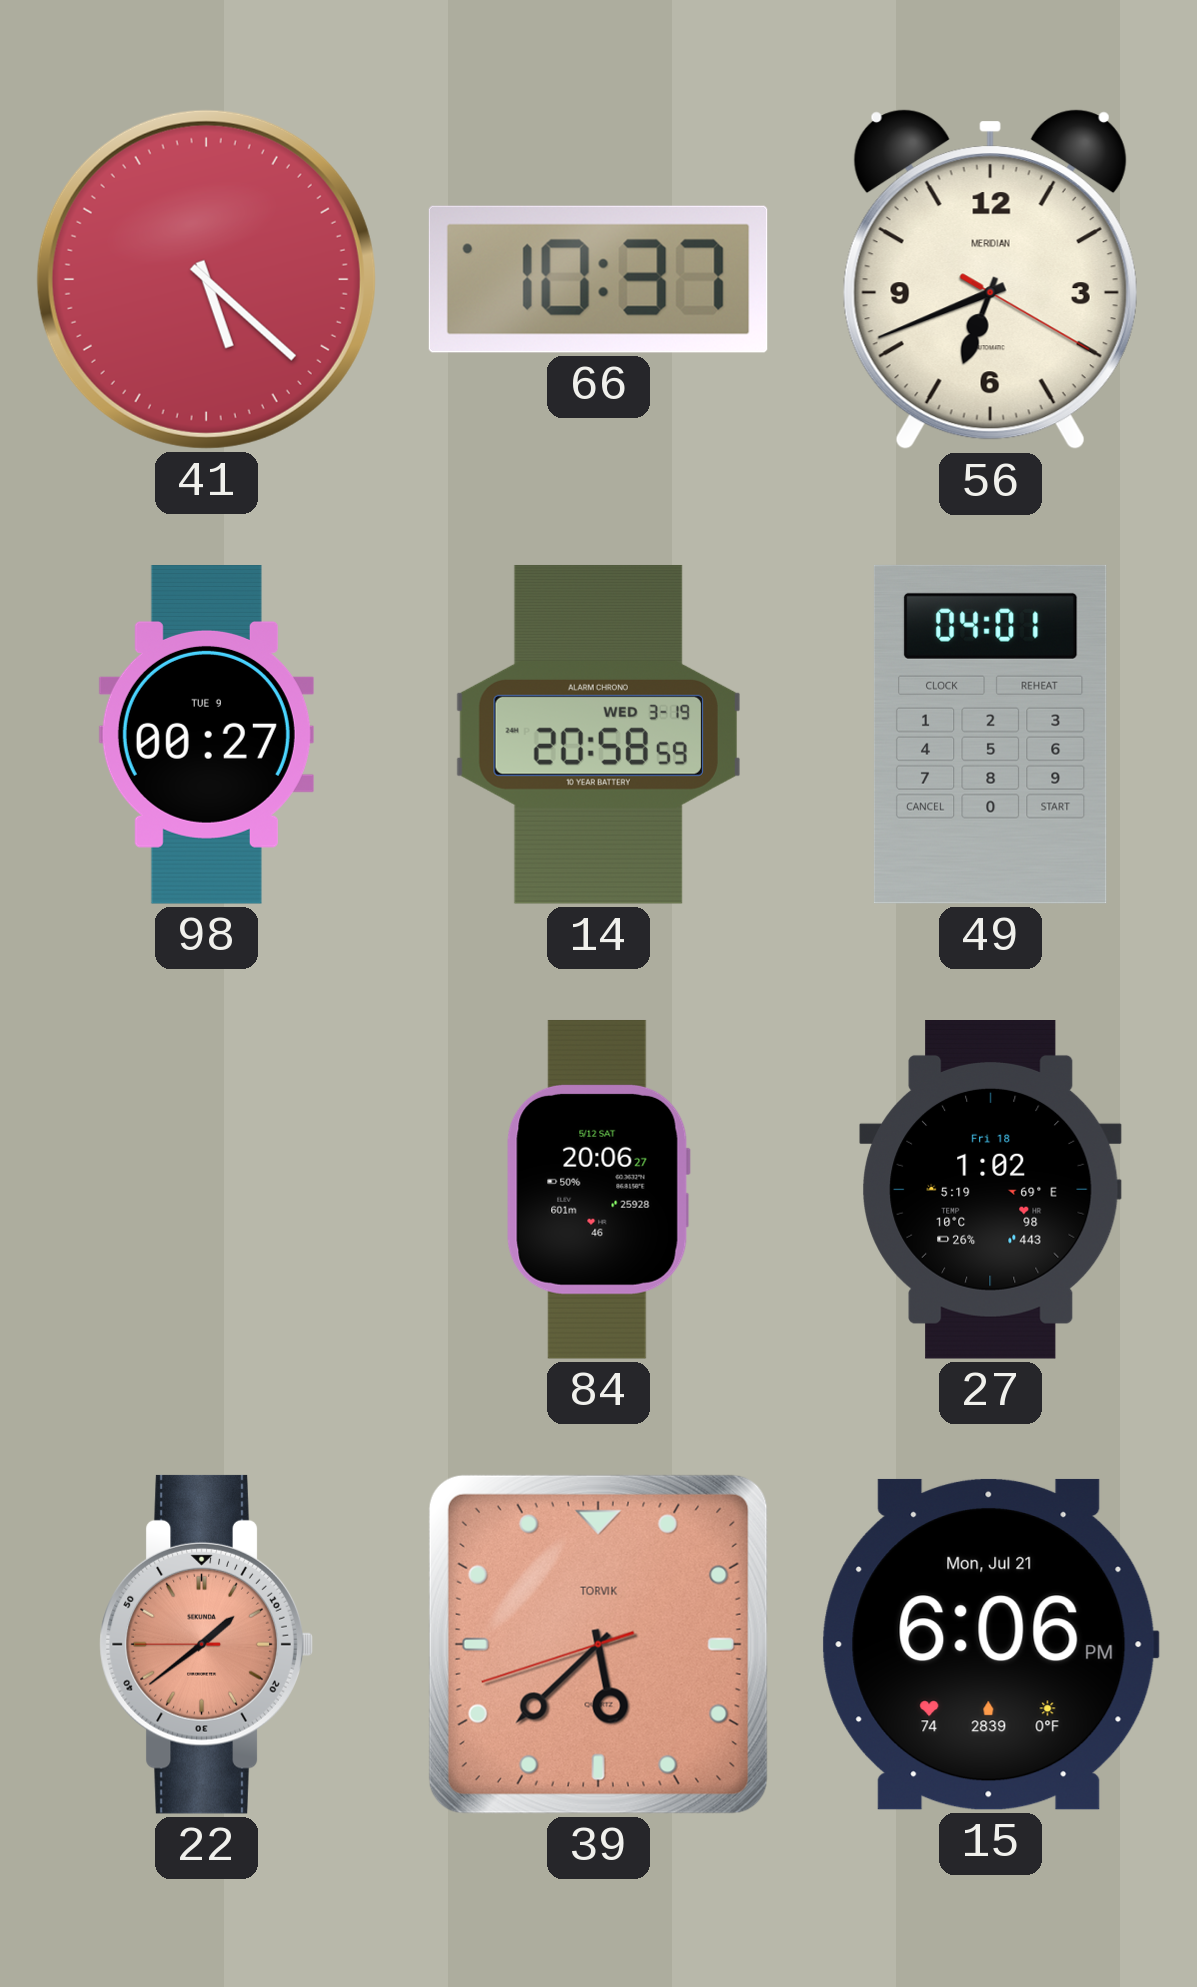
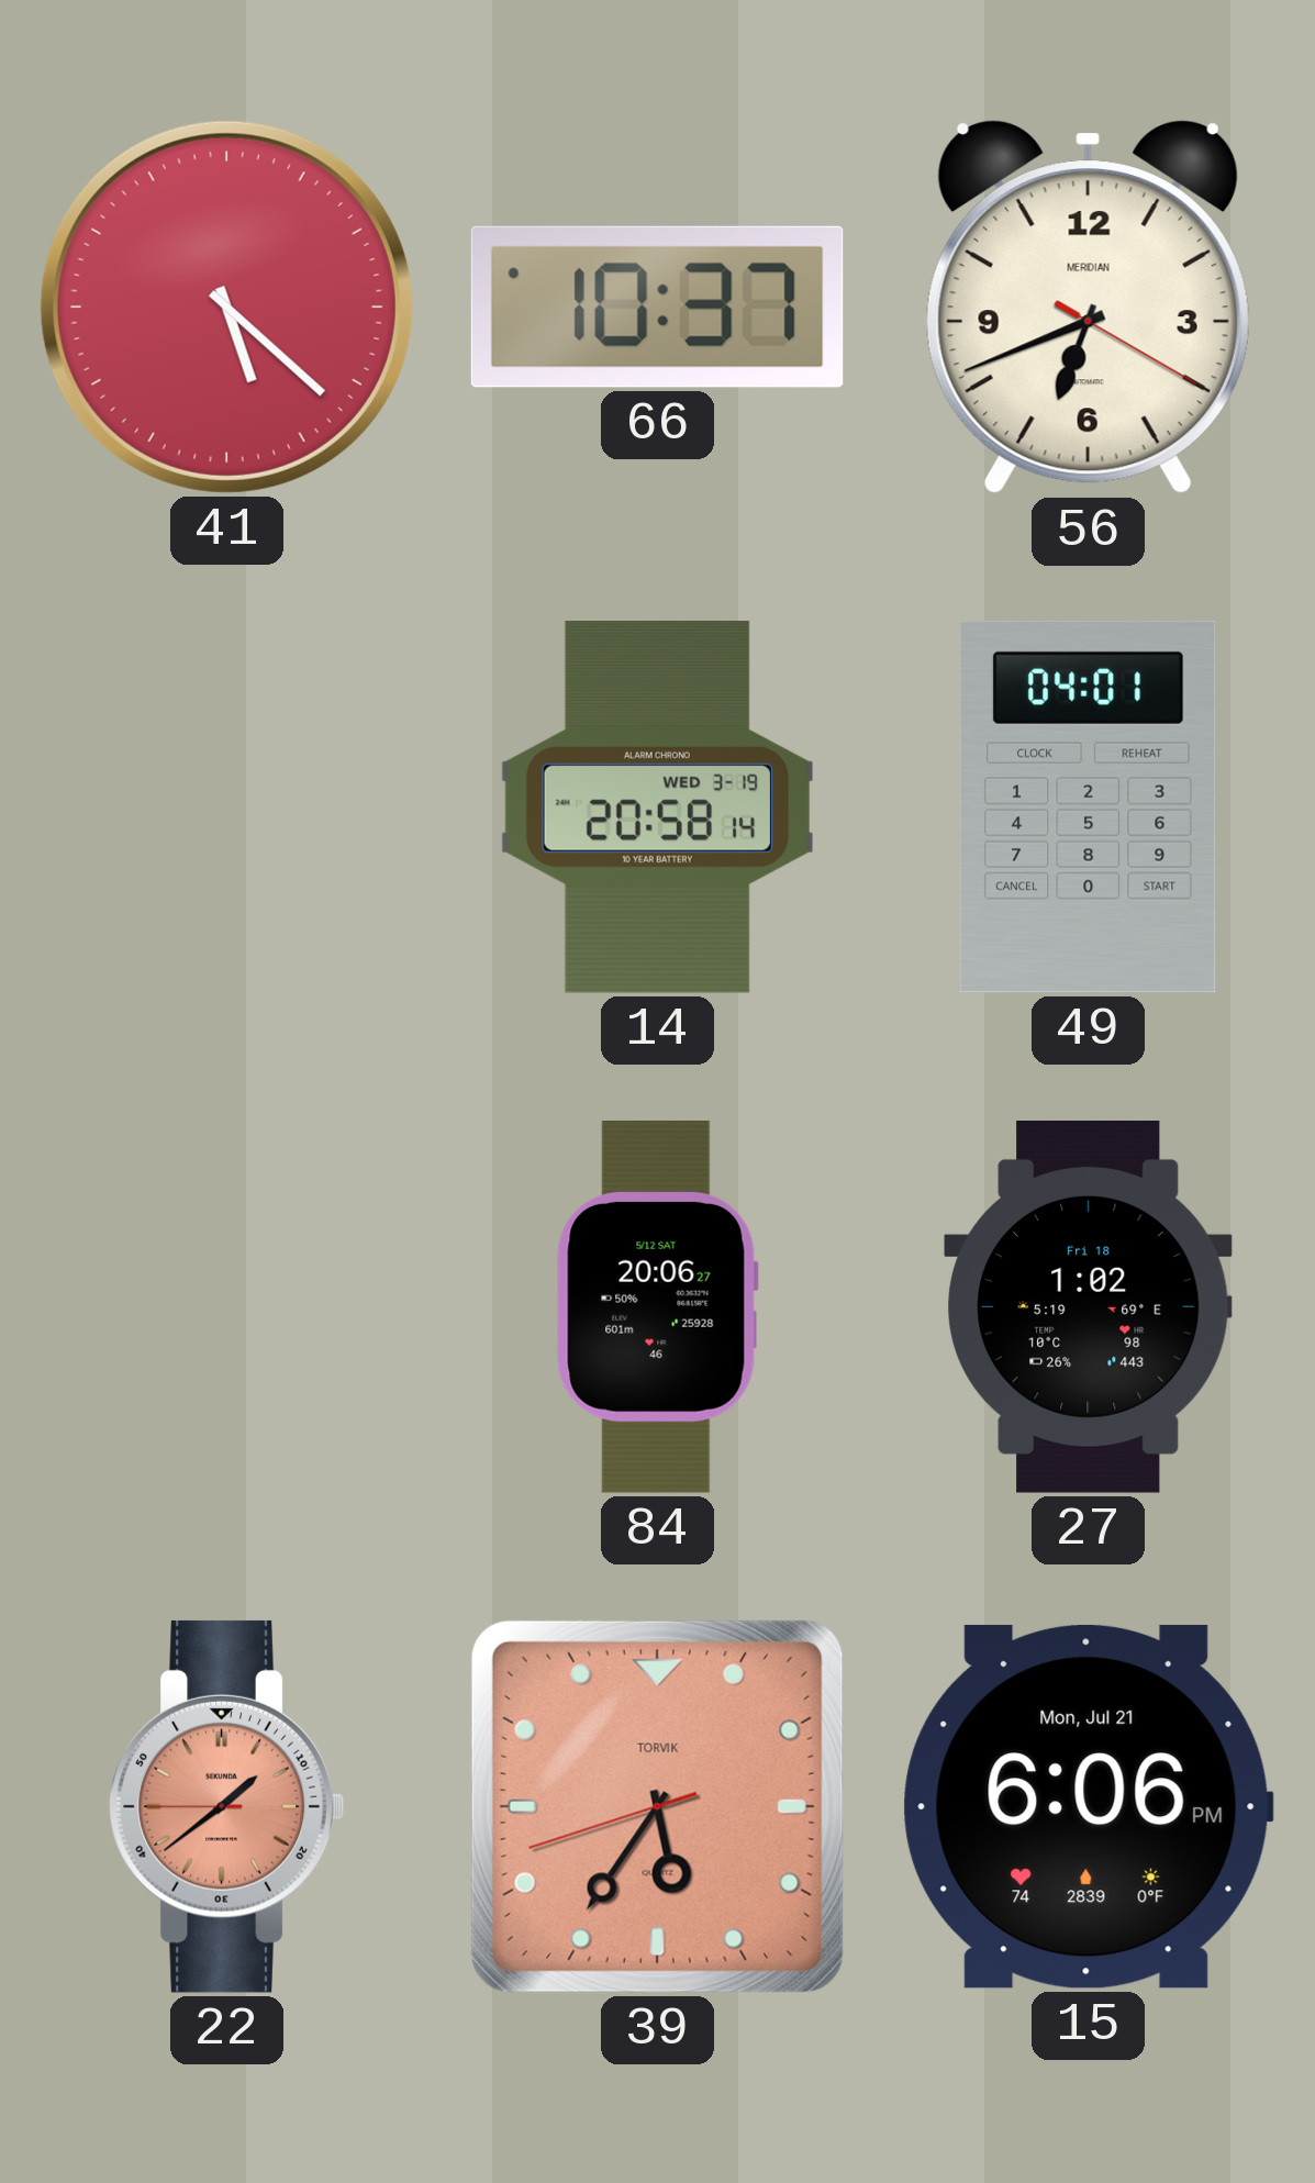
98: 00:27 -> none
14: 20:58:59 -> 20:58:14
39: 5:37 -> 5:35
